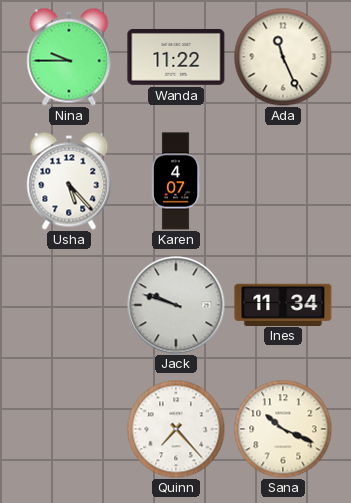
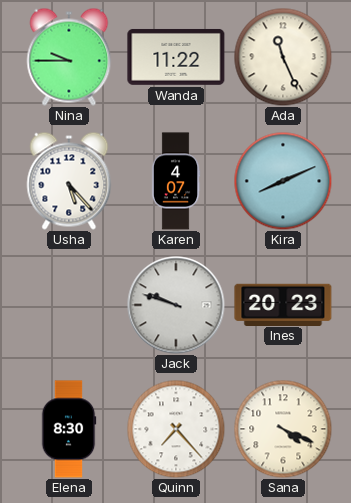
Kira: none -> 8:11
Ines: 11:34 -> 20:23
Elena: none -> 8:30
Sana: 10:19 -> 4:19
